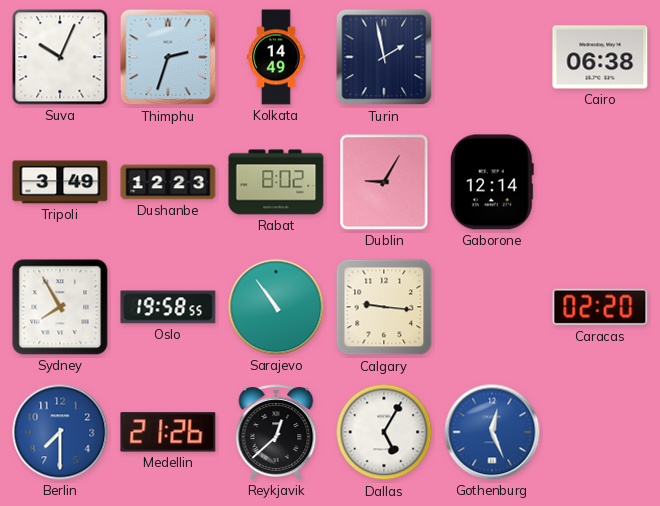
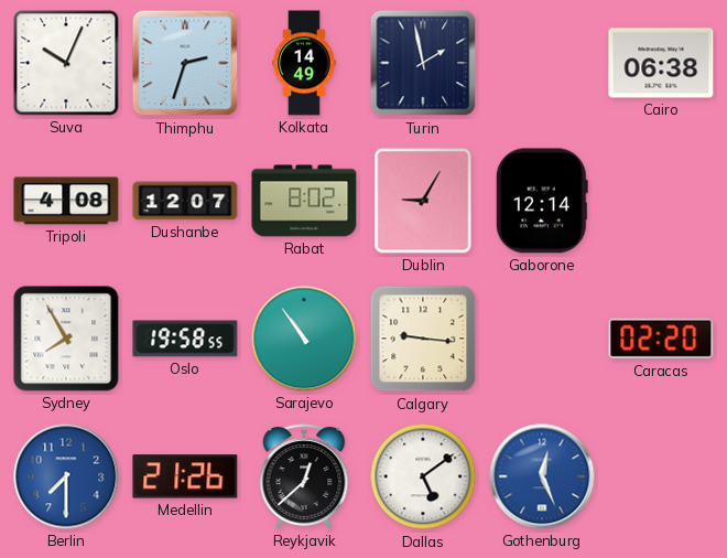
Tripoli: 3:49 -> 4:08
Dushanbe: 12:23 -> 12:07
Dallas: 5:05 -> 5:09
